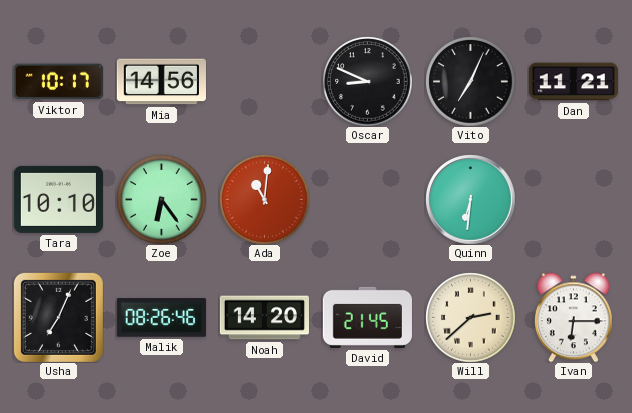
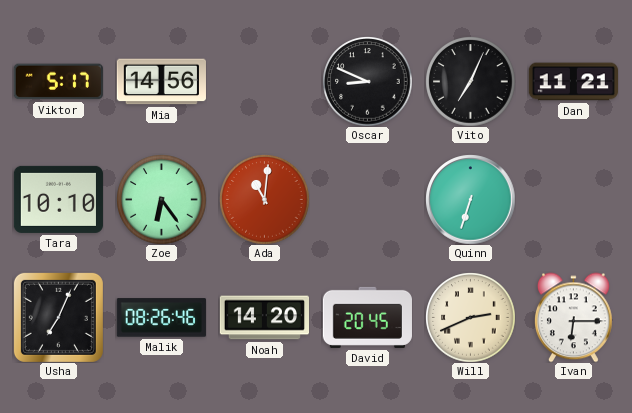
Viktor: 10:17 -> 5:17
Quinn: 6:31 -> 6:33
David: 21:45 -> 20:45
Will: 2:38 -> 2:41
